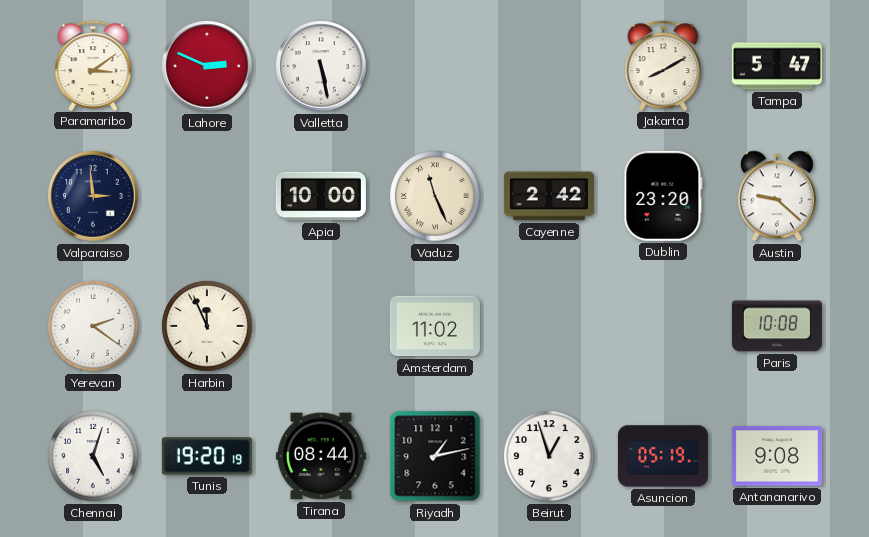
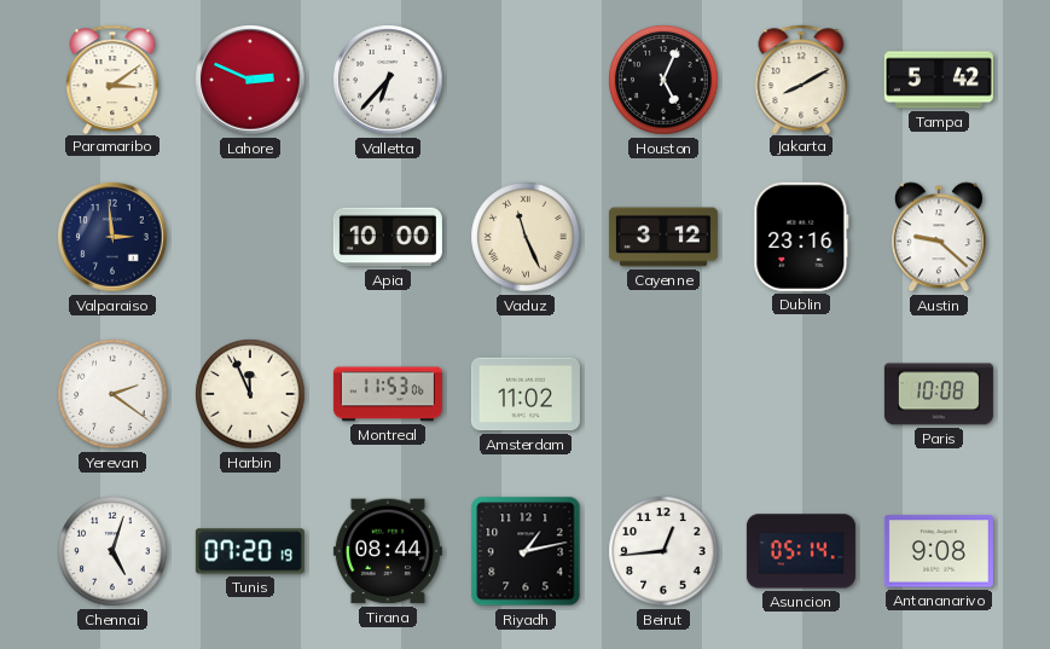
Valletta: 5:28 -> 6:37
Houston: none -> 5:04
Tampa: 5:47 -> 5:42
Cayenne: 2:42 -> 3:12
Dublin: 23:20 -> 23:16
Montreal: none -> 11:53
Tunis: 19:20 -> 07:20
Beirut: 12:57 -> 12:44
Asuncion: 05:19 -> 05:14
